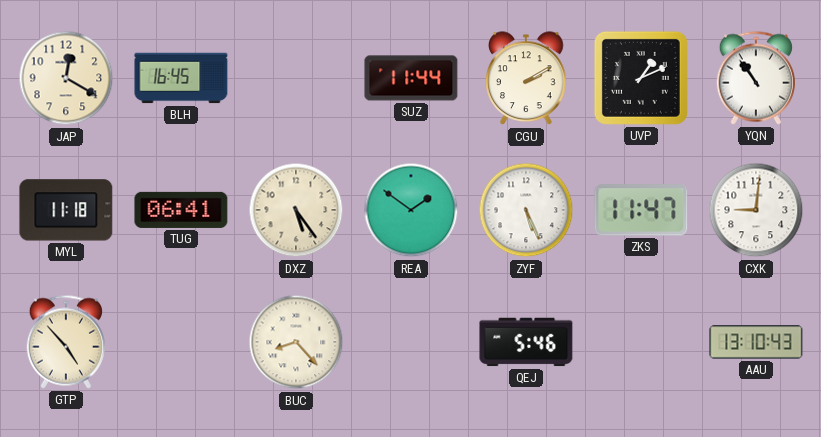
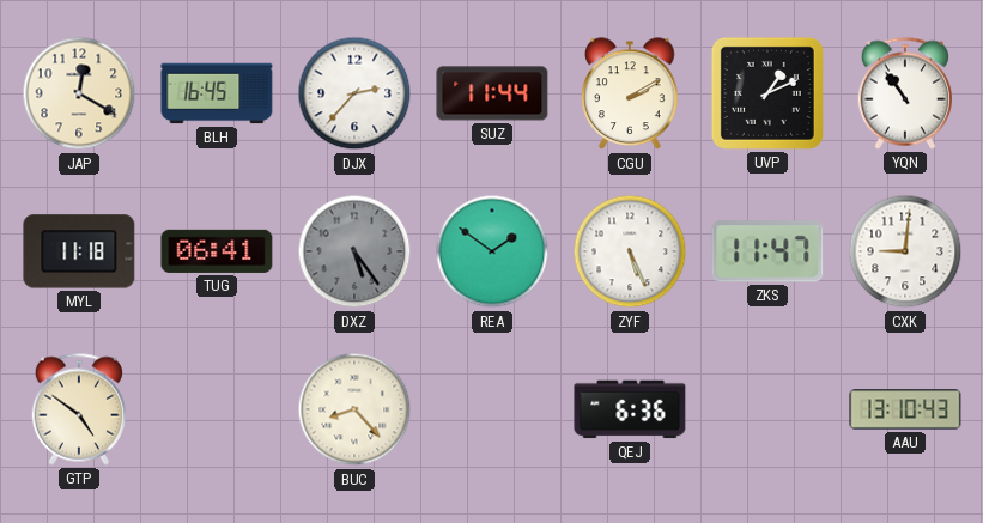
DJX: none -> 2:37
DXZ dial: cream -> grey
GTP: 4:53 -> 4:51
QEJ: 5:46 -> 6:36
